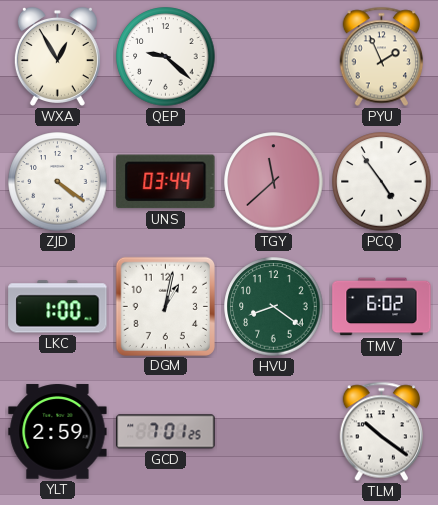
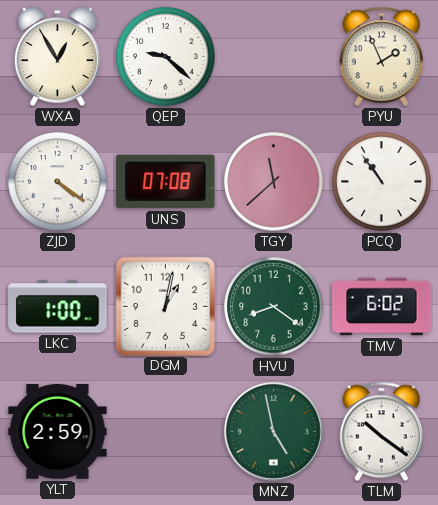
UNS: 03:44 -> 07:08
PCQ: 4:54 -> 10:54
GCD: 7:01 -> none
MNZ: none -> 4:58
